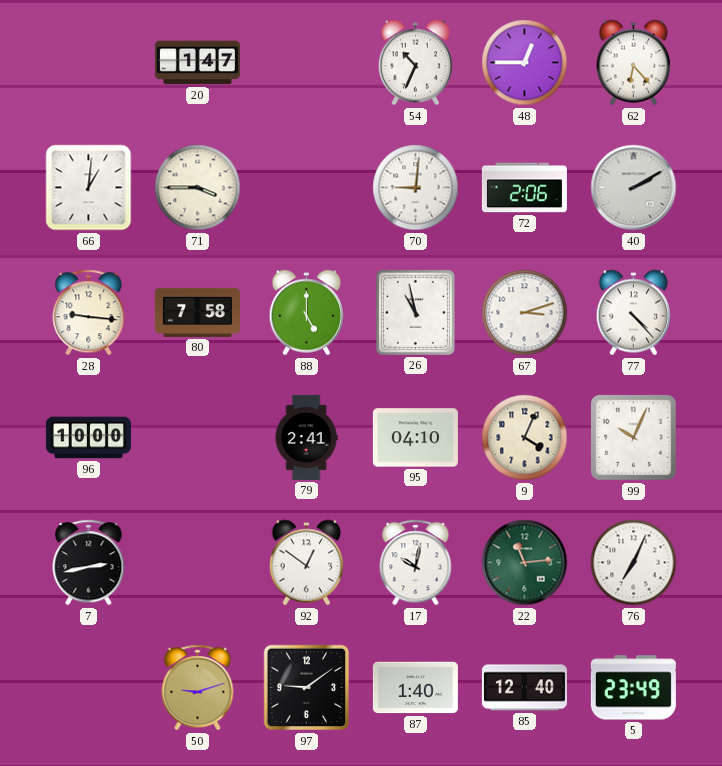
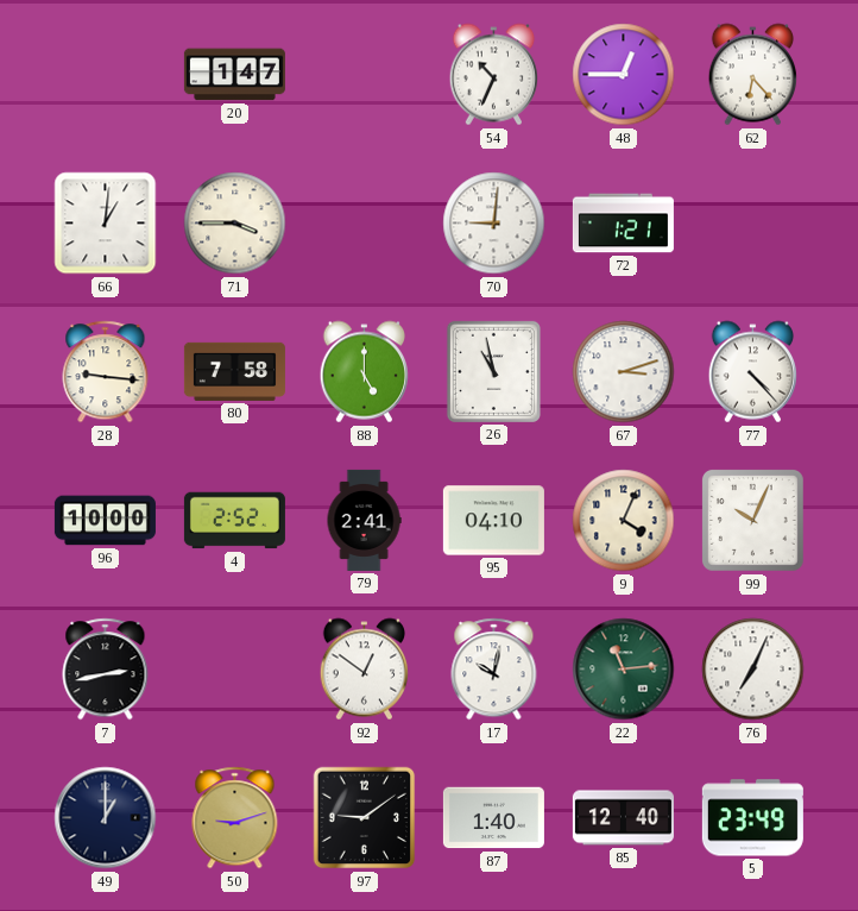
72: 2:06 -> 1:21
40: 2:10 -> none
4: none -> 2:52
49: none -> 1:00
